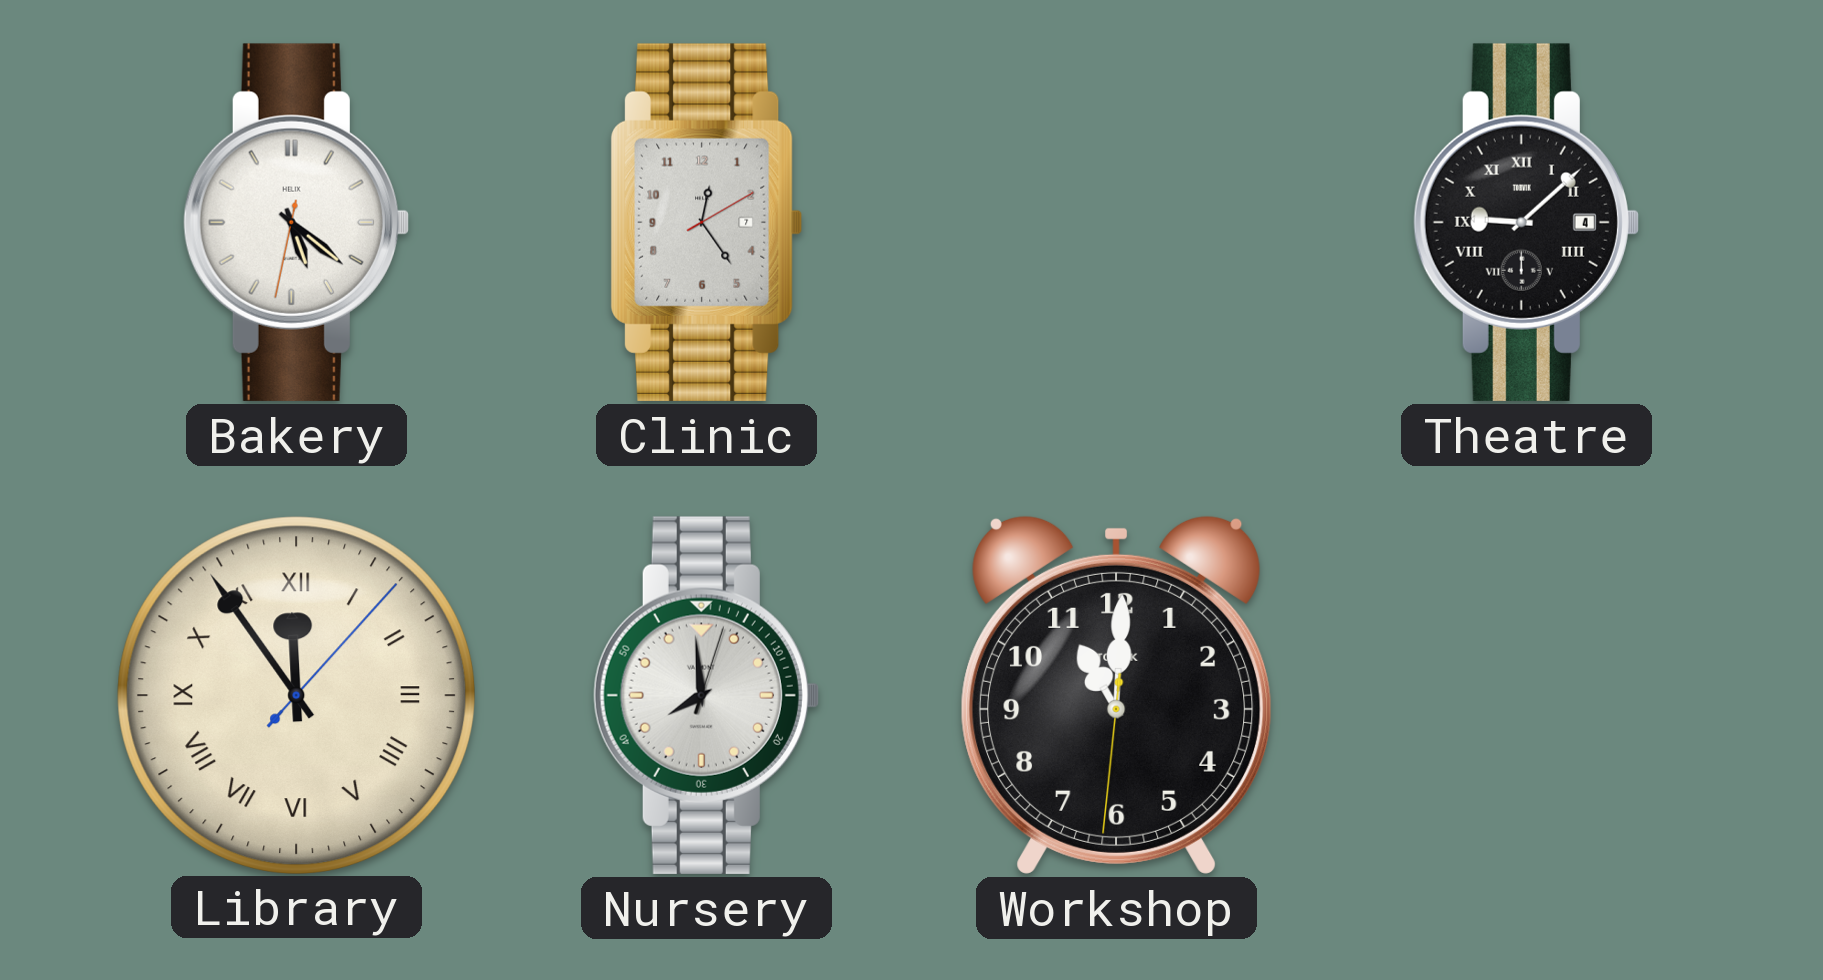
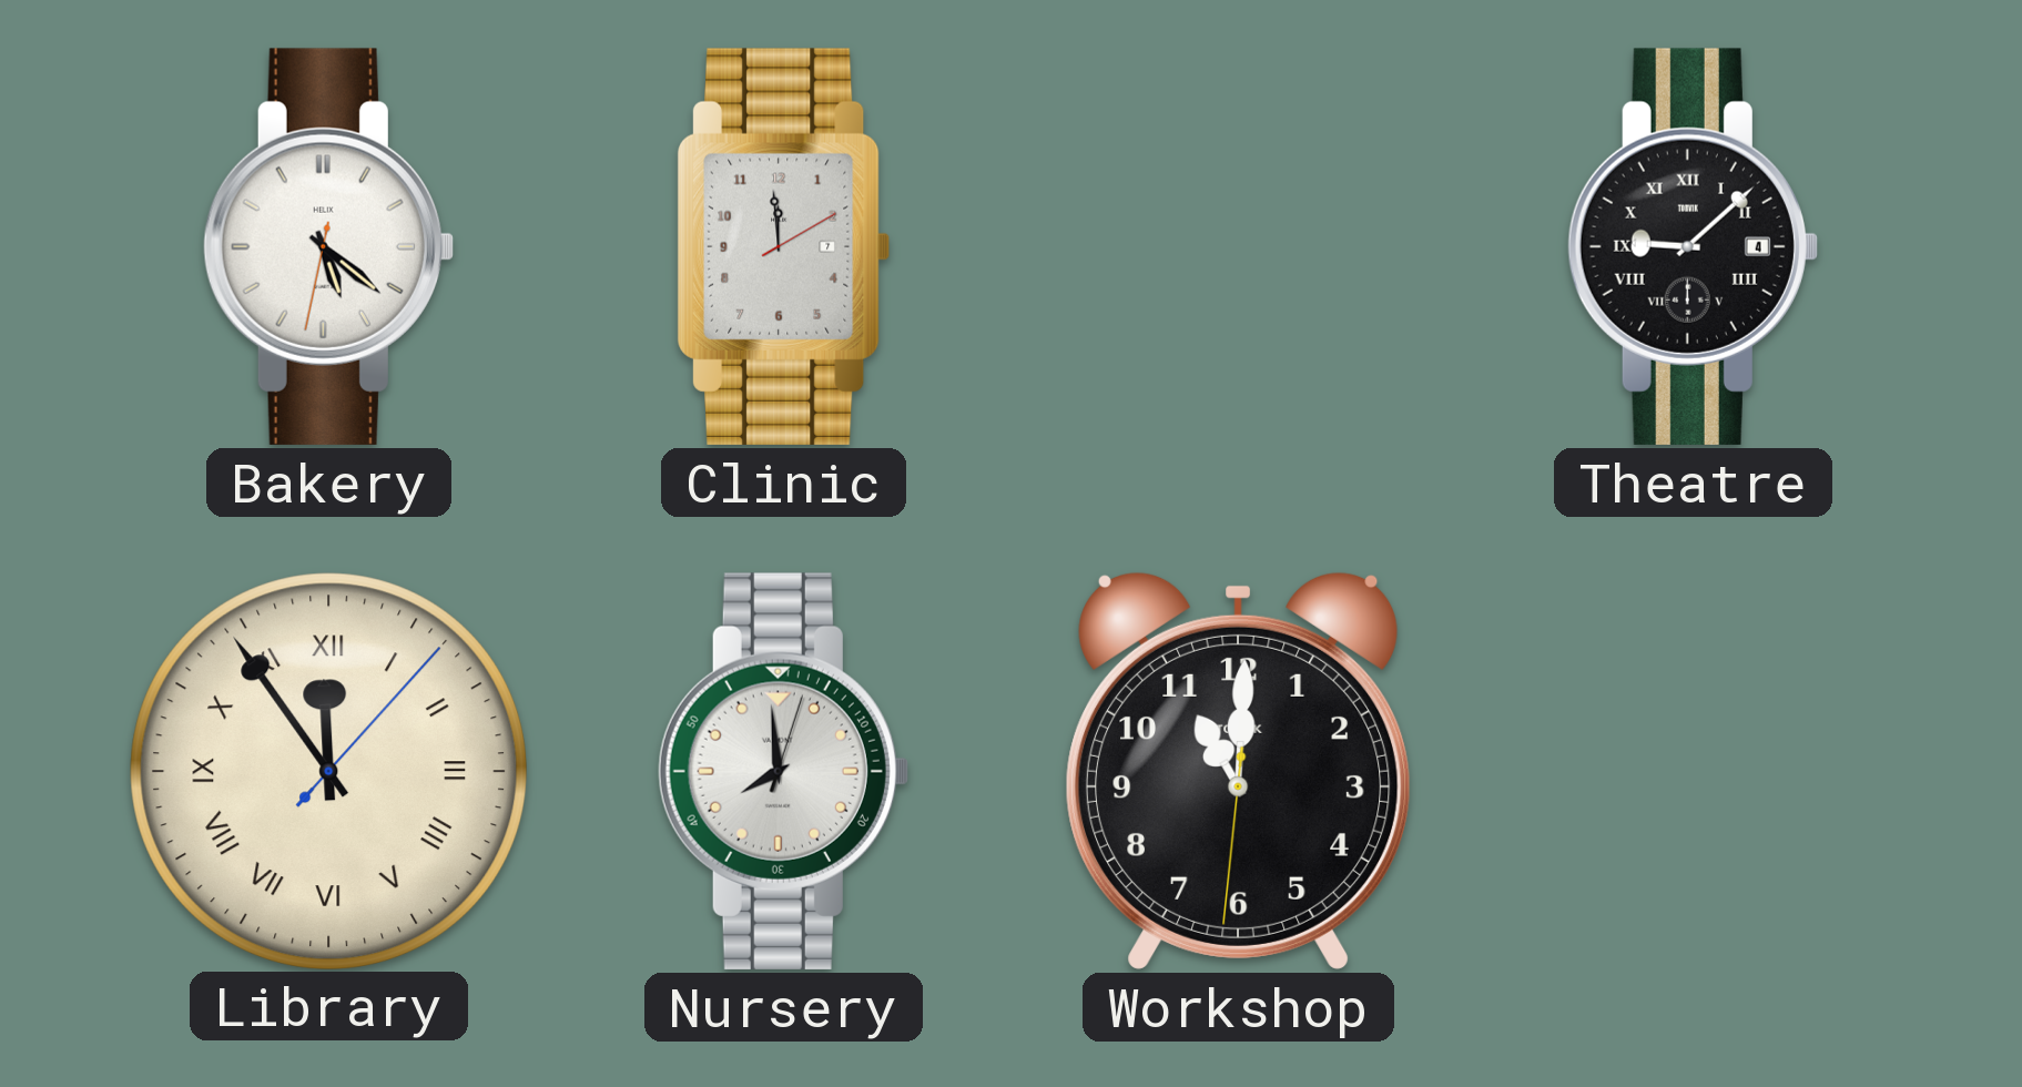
Clinic: 12:24 -> 11:59
